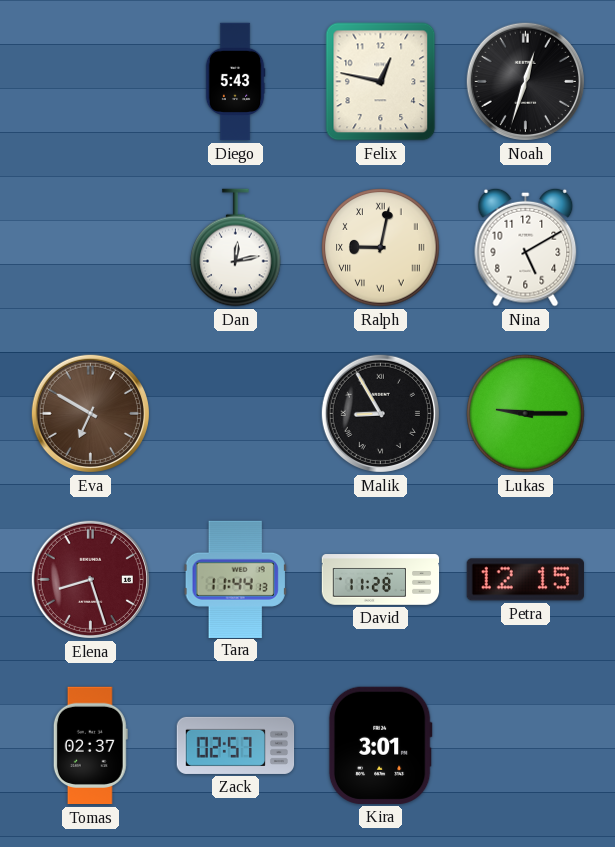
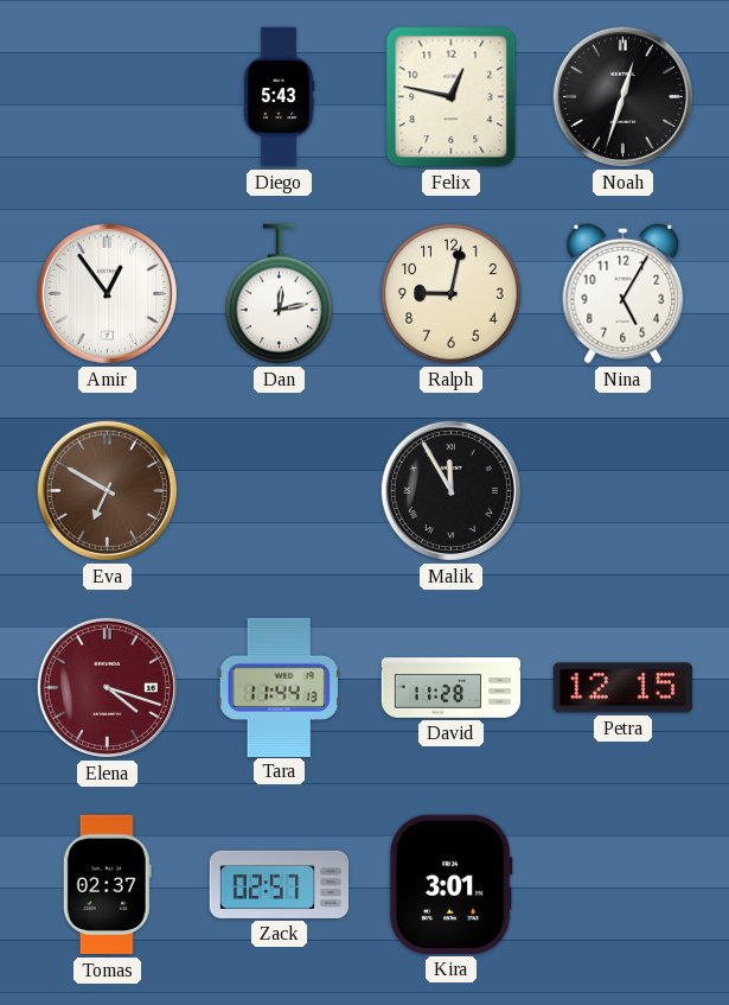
Amir: none -> 12:54
Ralph numerals: Roman -> Arabic
Nina: 5:10 -> 5:05
Malik: 8:55 -> 11:55
Lukas: 9:15 -> none
Elena: 8:27 -> 4:18
